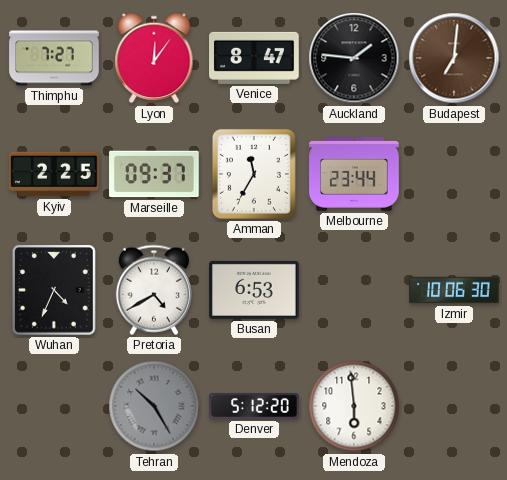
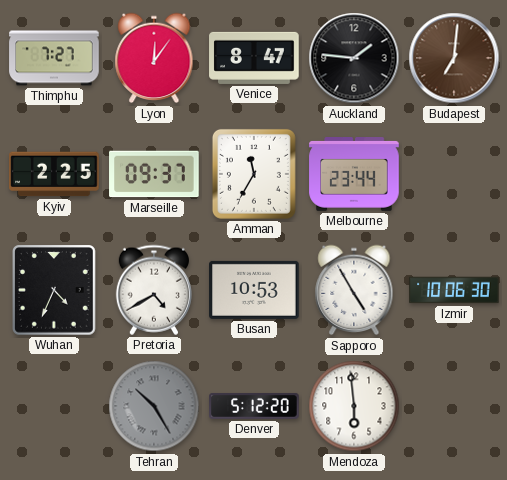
Busan: 6:53 -> 10:53
Sapporo: none -> 4:55
